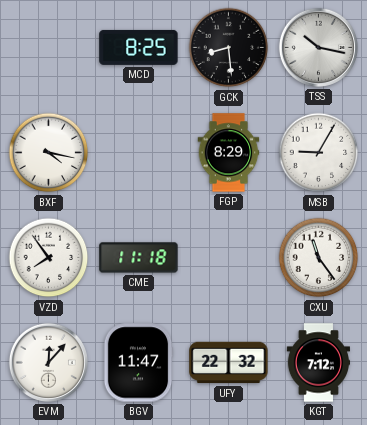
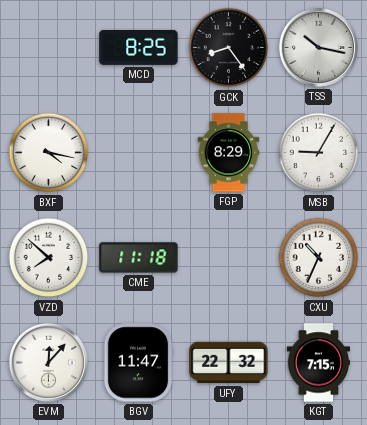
GCK: 8:29 -> 8:24
VZD: 7:54 -> 7:52
CXU: 11:24 -> 10:34
KGT: 7:12 -> 7:15
